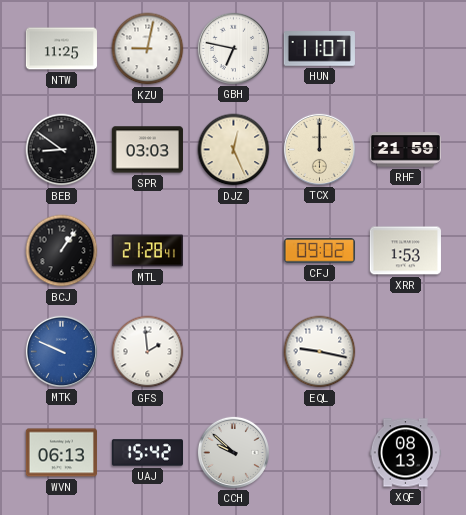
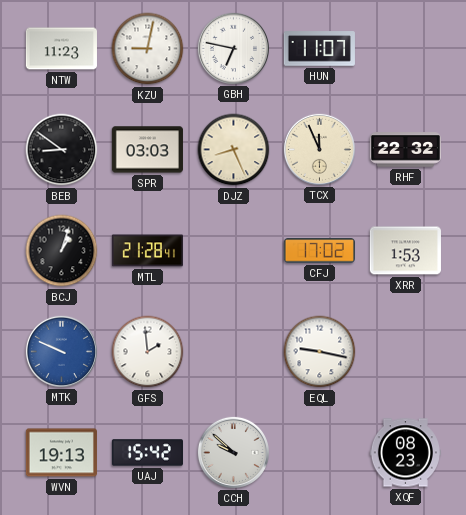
NTW: 11:25 -> 11:23
DJZ: 12:26 -> 8:26
TCX: 12:00 -> 11:56
RHF: 21:59 -> 22:32
BCJ: 1:06 -> 1:03
CFJ: 09:02 -> 17:02
WVN: 06:13 -> 19:13
XQF: 08:13 -> 08:23
